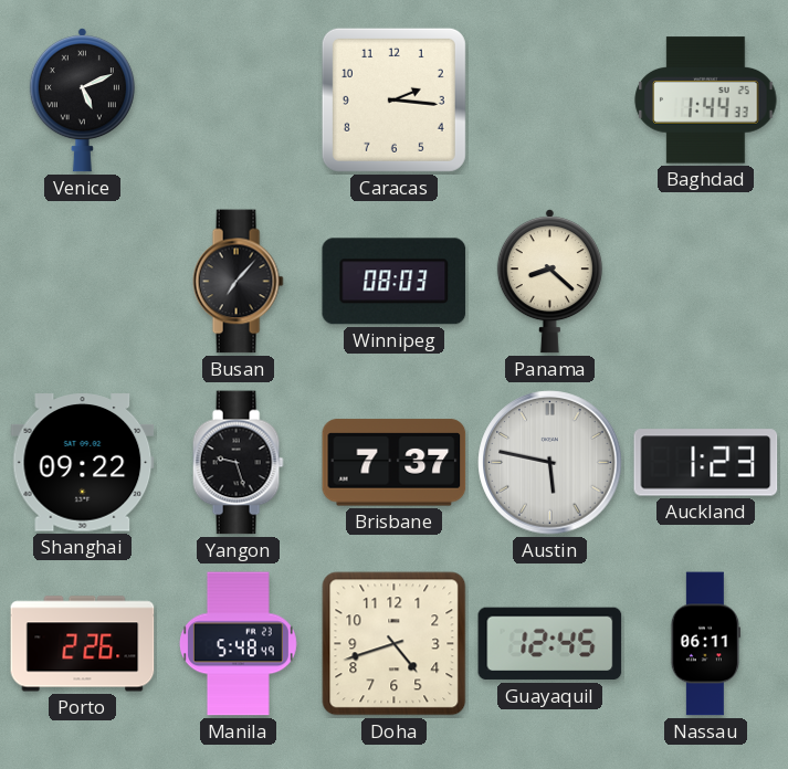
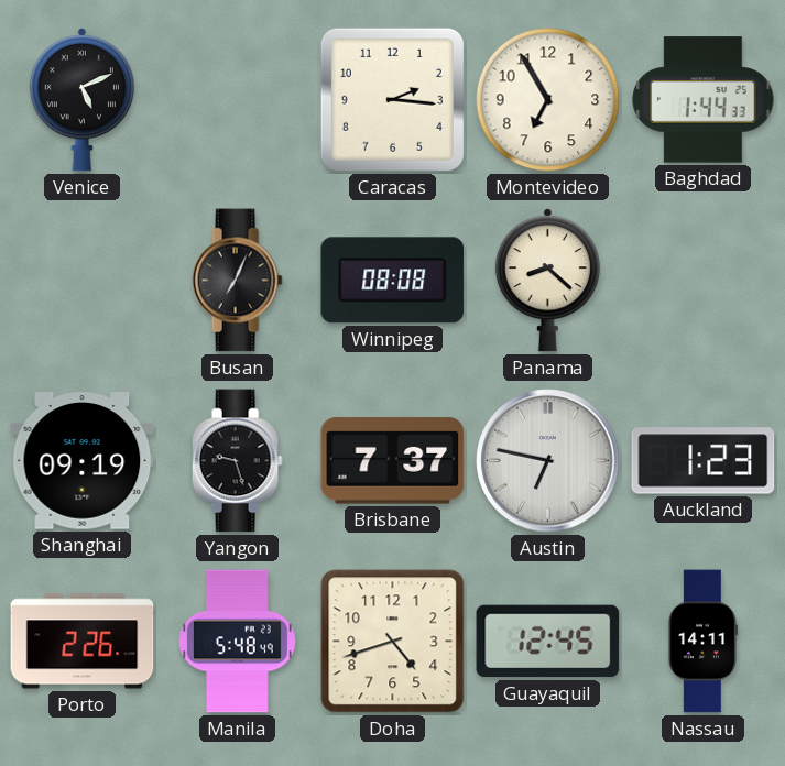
Montevideo: none -> 6:55
Busan: 7:07 -> 7:04
Winnipeg: 08:03 -> 08:08
Shanghai: 09:22 -> 09:19
Austin: 5:47 -> 6:47
Nassau: 06:11 -> 14:11
